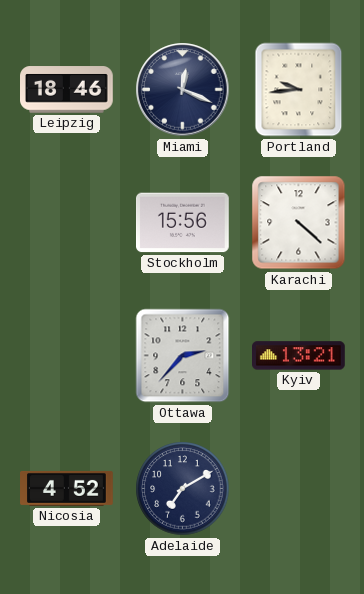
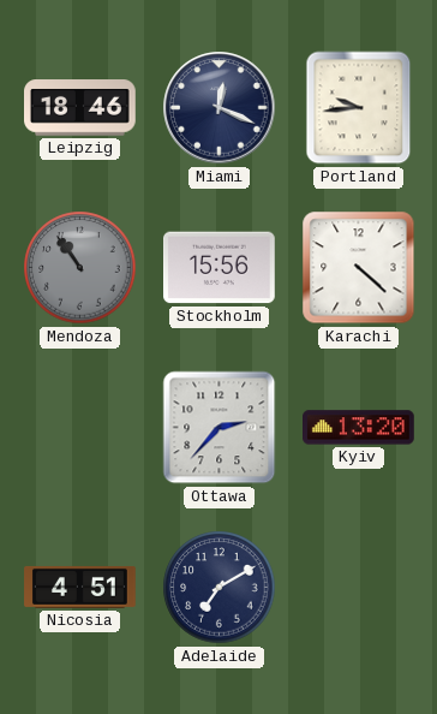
Mendoza: none -> 10:54
Kyiv: 13:21 -> 13:20
Nicosia: 4:52 -> 4:51
